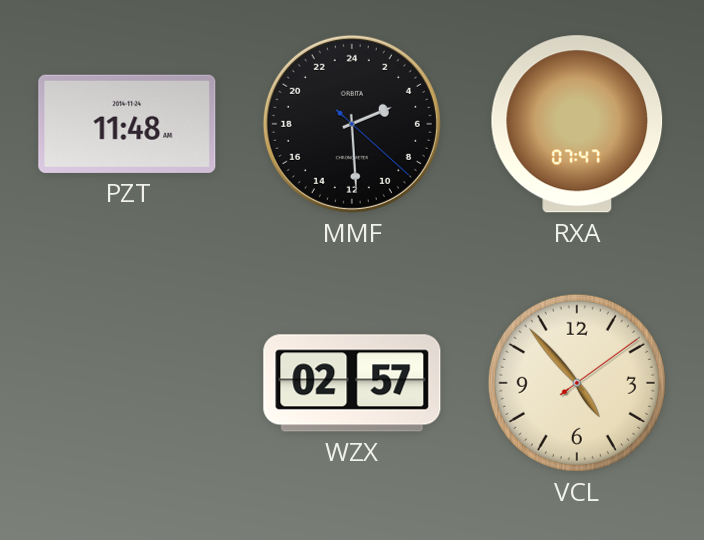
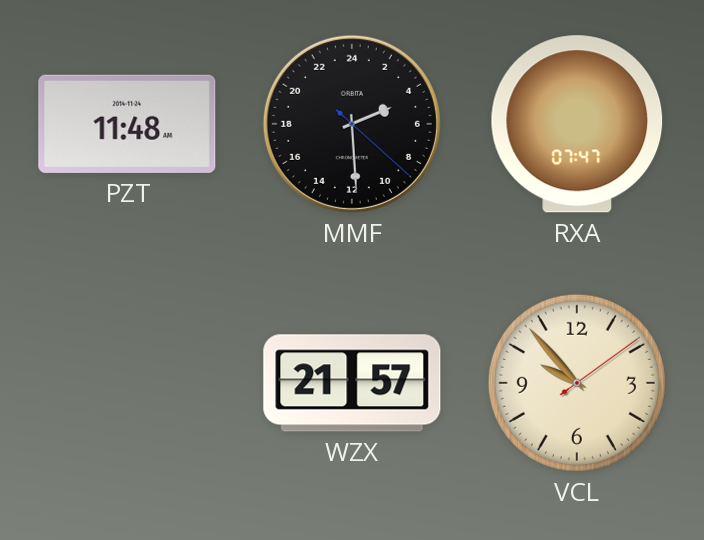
WZX: 02:57 -> 21:57
VCL: 4:53 -> 9:53
